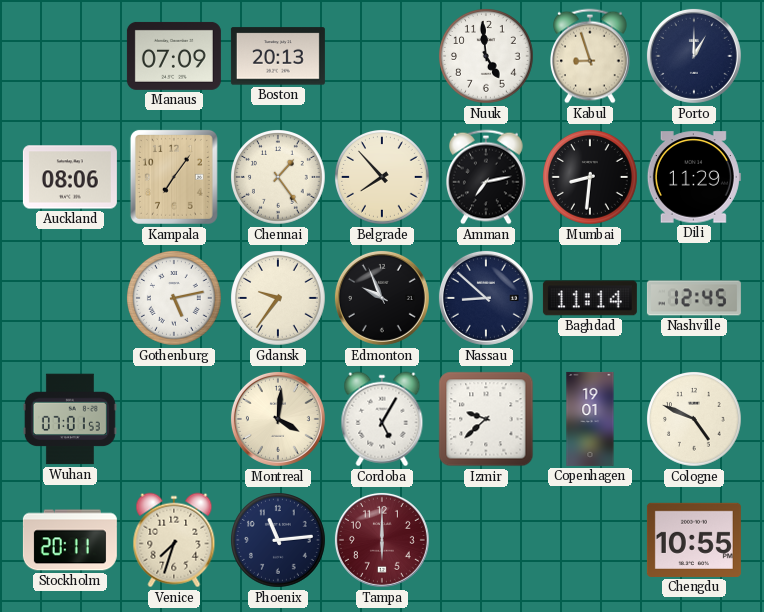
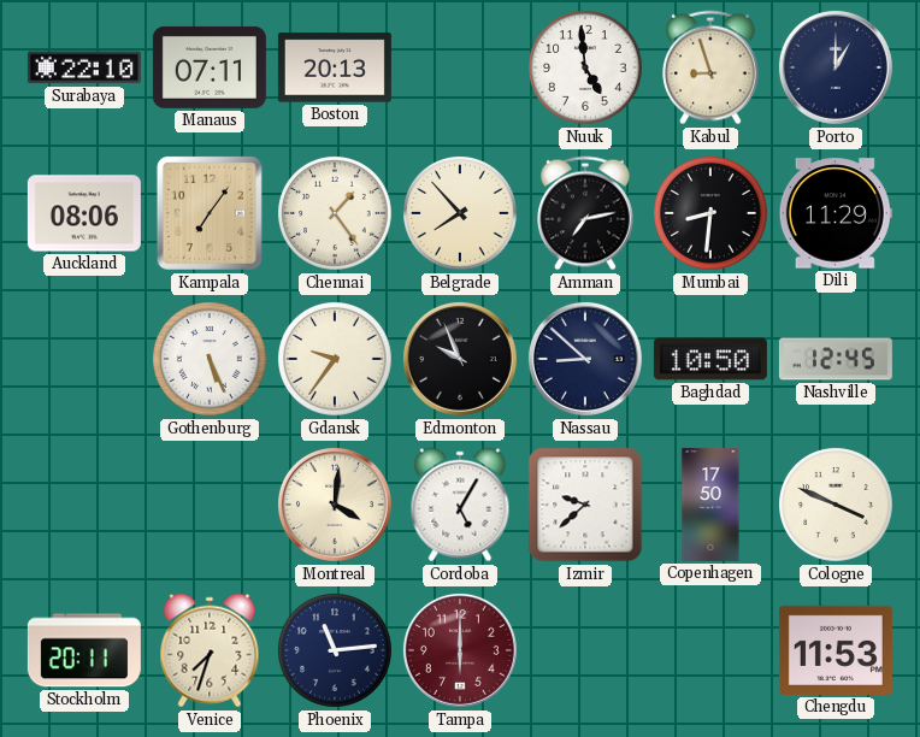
Surabaya: none -> 22:10
Manaus: 07:09 -> 07:11
Gothenburg: 5:13 -> 5:26
Baghdad: 11:14 -> 10:50
Wuhan: 07:01 -> none
Copenhagen: 19:01 -> 17:50
Cologne: 4:49 -> 3:49
Chengdu: 10:55 -> 11:53
